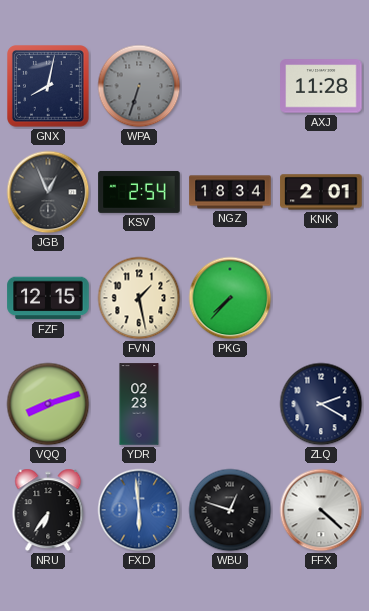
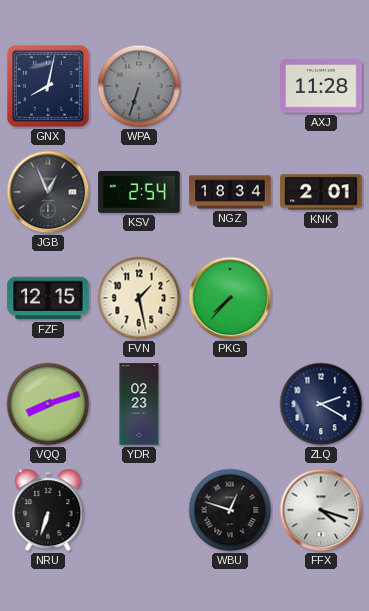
NRU: 6:36 -> 6:33
FXD: 5:59 -> none
FFX: 4:22 -> 4:18
